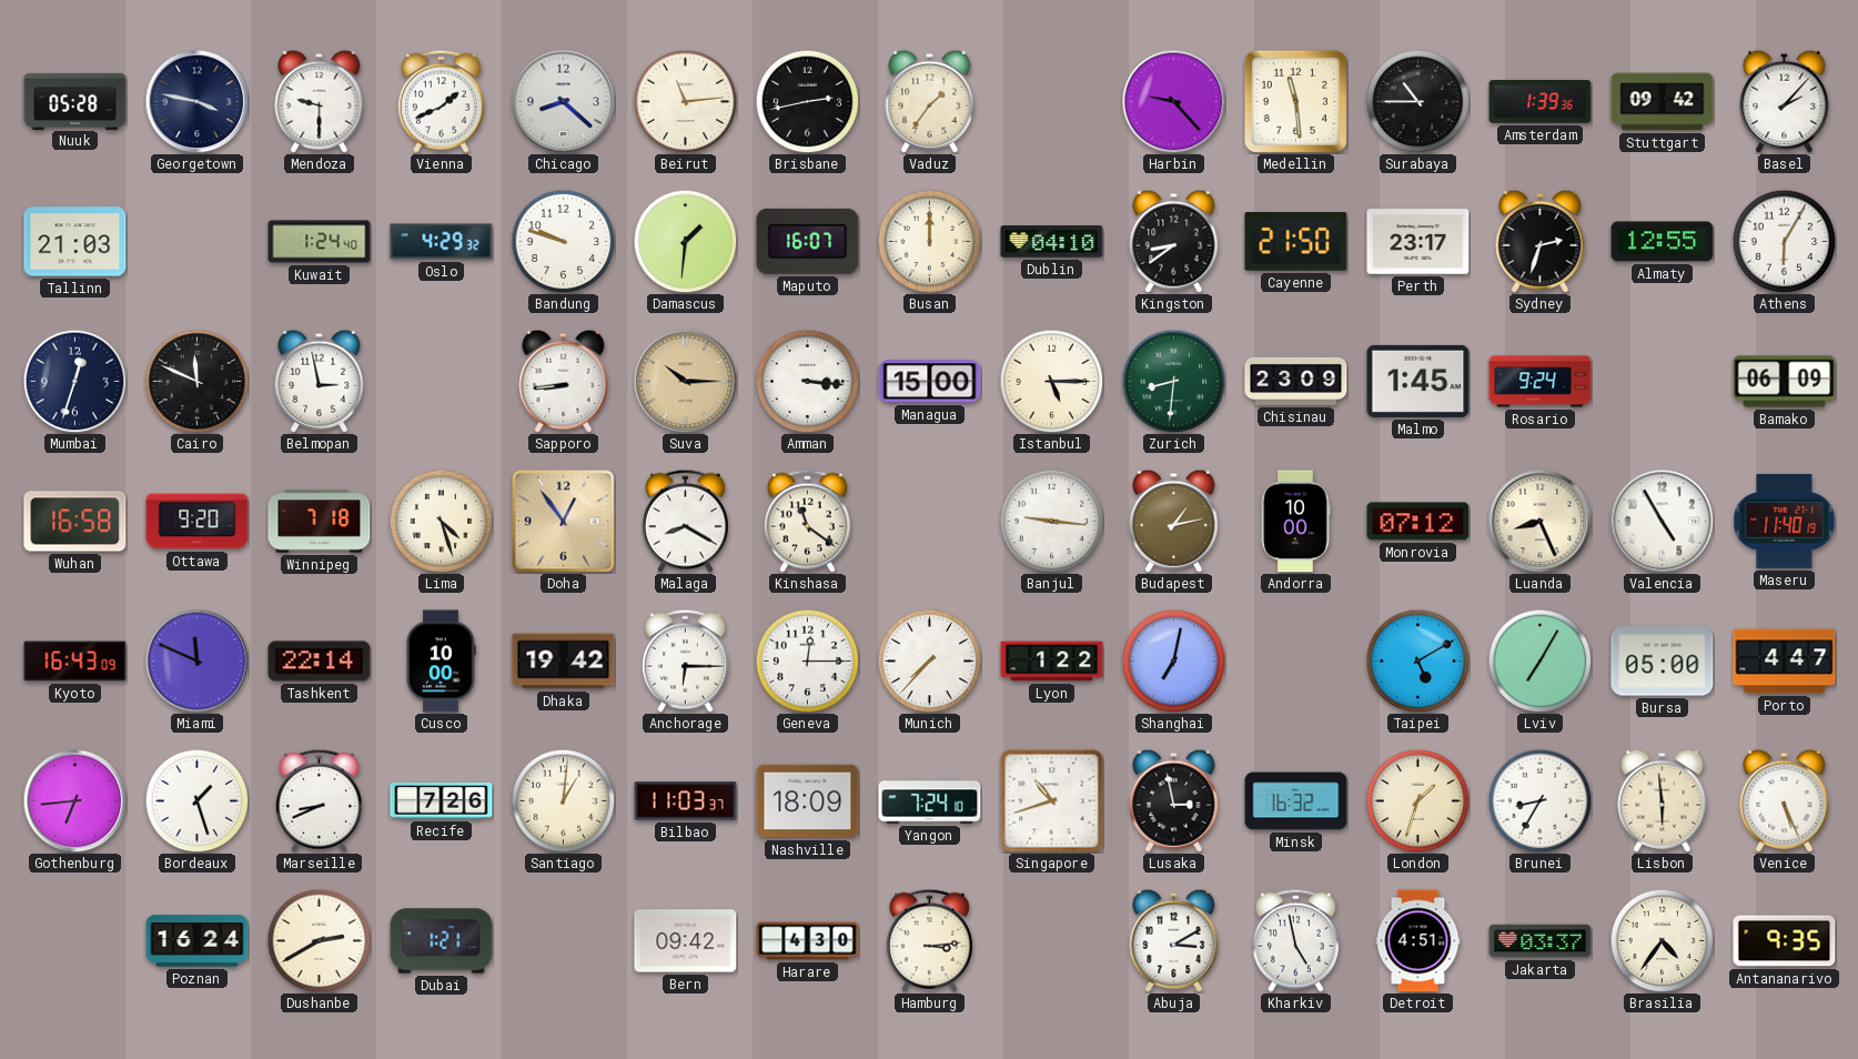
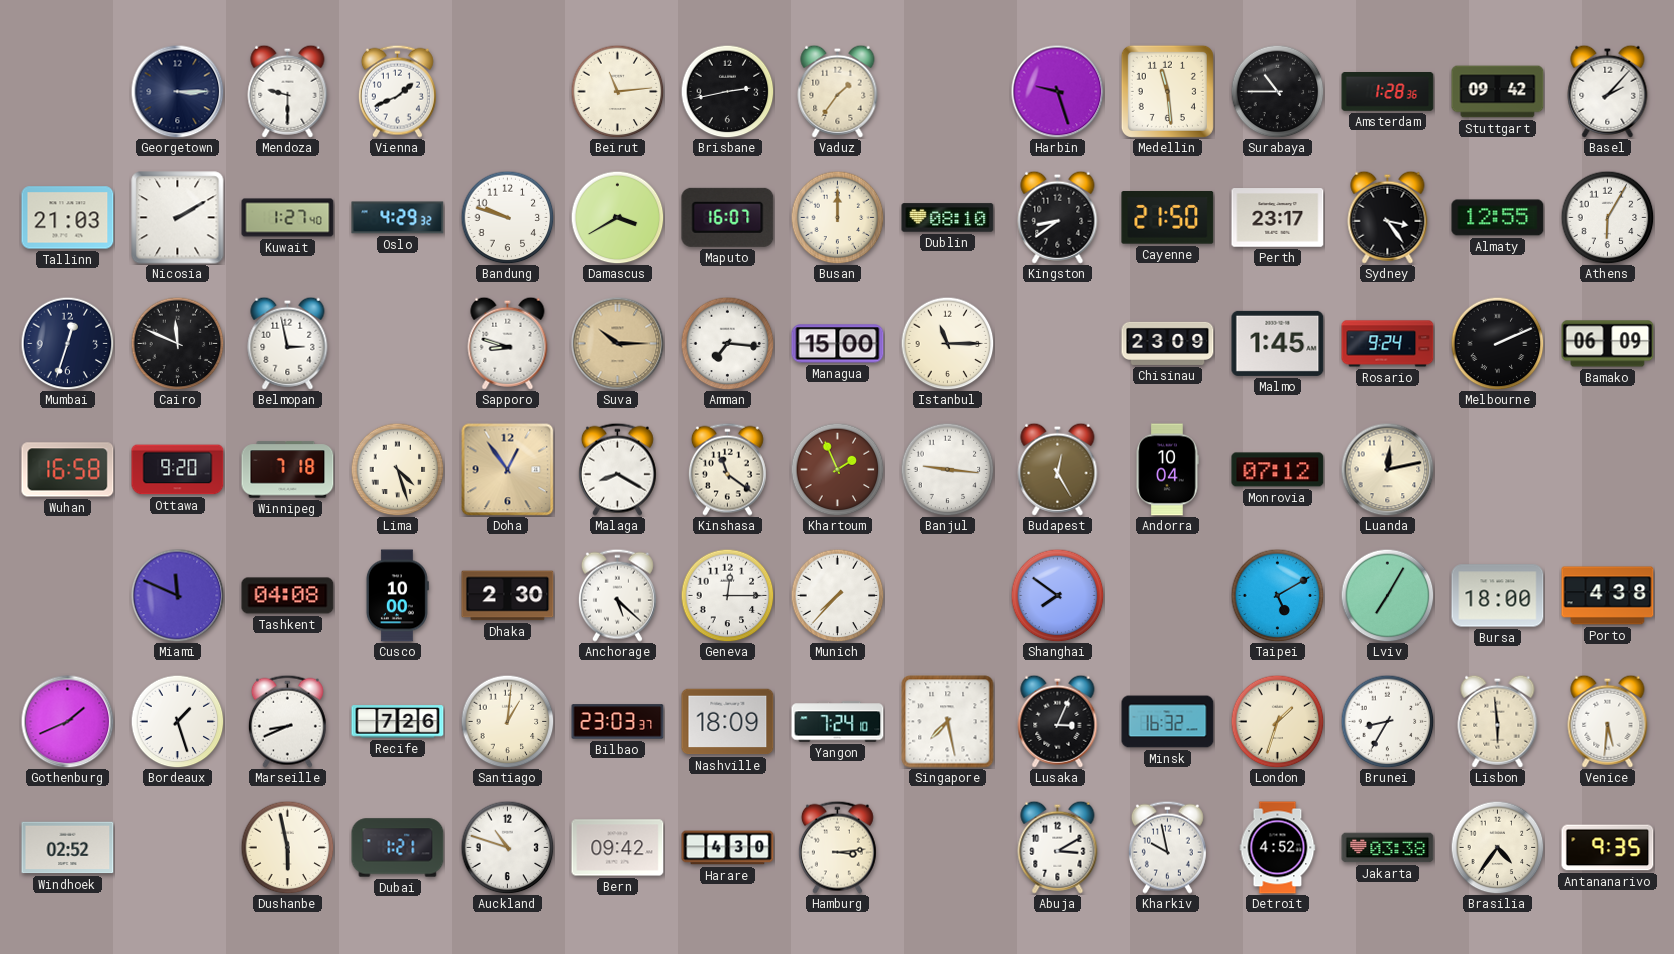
Nuuk: 05:28 -> none
Georgetown: 3:47 -> 3:15
Chicago: 8:22 -> none
Harbin: 9:23 -> 9:27
Amsterdam: 1:39 -> 1:28
Nicosia: none -> 2:10
Kuwait: 1:24 -> 1:27
Damascus: 1:31 -> 3:40
Dublin: 04:10 -> 08:10
Sydney: 2:33 -> 3:24
Sapporo: 8:44 -> 8:48
Amman: 3:16 -> 7:16
Istanbul: 5:15 -> 11:15
Zurich: 8:31 -> none
Melbourne: none -> 2:11
Khartoum: none -> 1:56
Budapest: 1:13 -> 12:25
Andorra: 10:00 -> 10:04
Luanda: 8:26 -> 12:13
Valencia: 4:55 -> none
Maseru: 11:40 -> none
Kyoto: 16:43 -> none
Tashkent: 22:14 -> 04:08
Dhaka: 19:42 -> 2:30
Anchorage: 6:15 -> 5:22
Lyon: 1:22 -> none
Shanghai: 7:02 -> 7:51
Bursa: 05:00 -> 18:00
Porto: 4:47 -> 4:38
Gothenburg: 6:44 -> 1:41
Bilbao: 11:03 -> 23:03
Singapore: 10:42 -> 7:28
Lusaka: 2:58 -> 3:04
Venice: 5:26 -> 5:31
Windhoek: none -> 02:52
Poznan: 16:24 -> none
Dushanbe: 2:40 -> 5:58
Auckland: none -> 10:48
Kharkiv: 4:58 -> 9:58
Detroit: 4:51 -> 4:52
Jakarta: 03:37 -> 03:38
